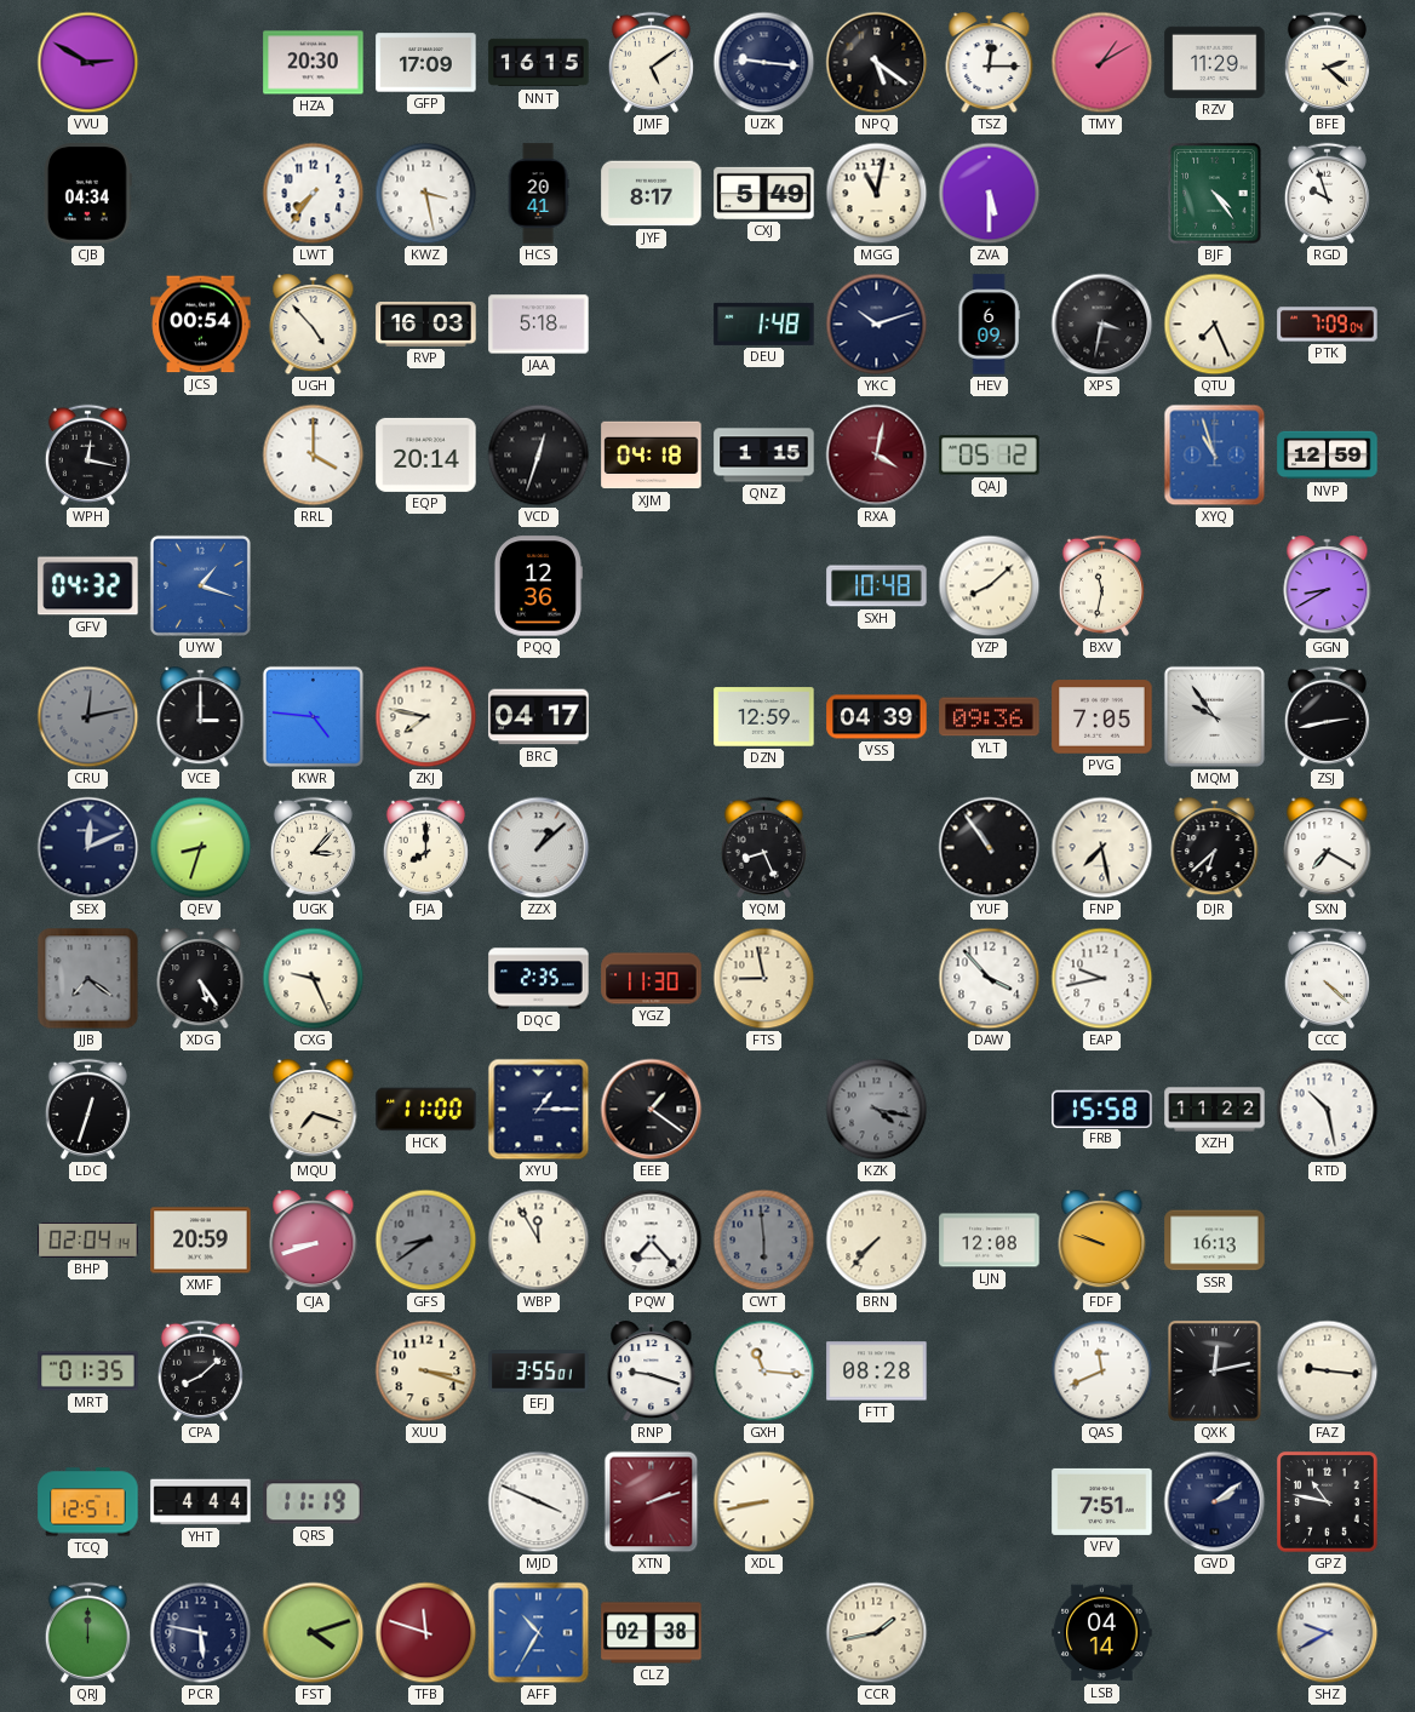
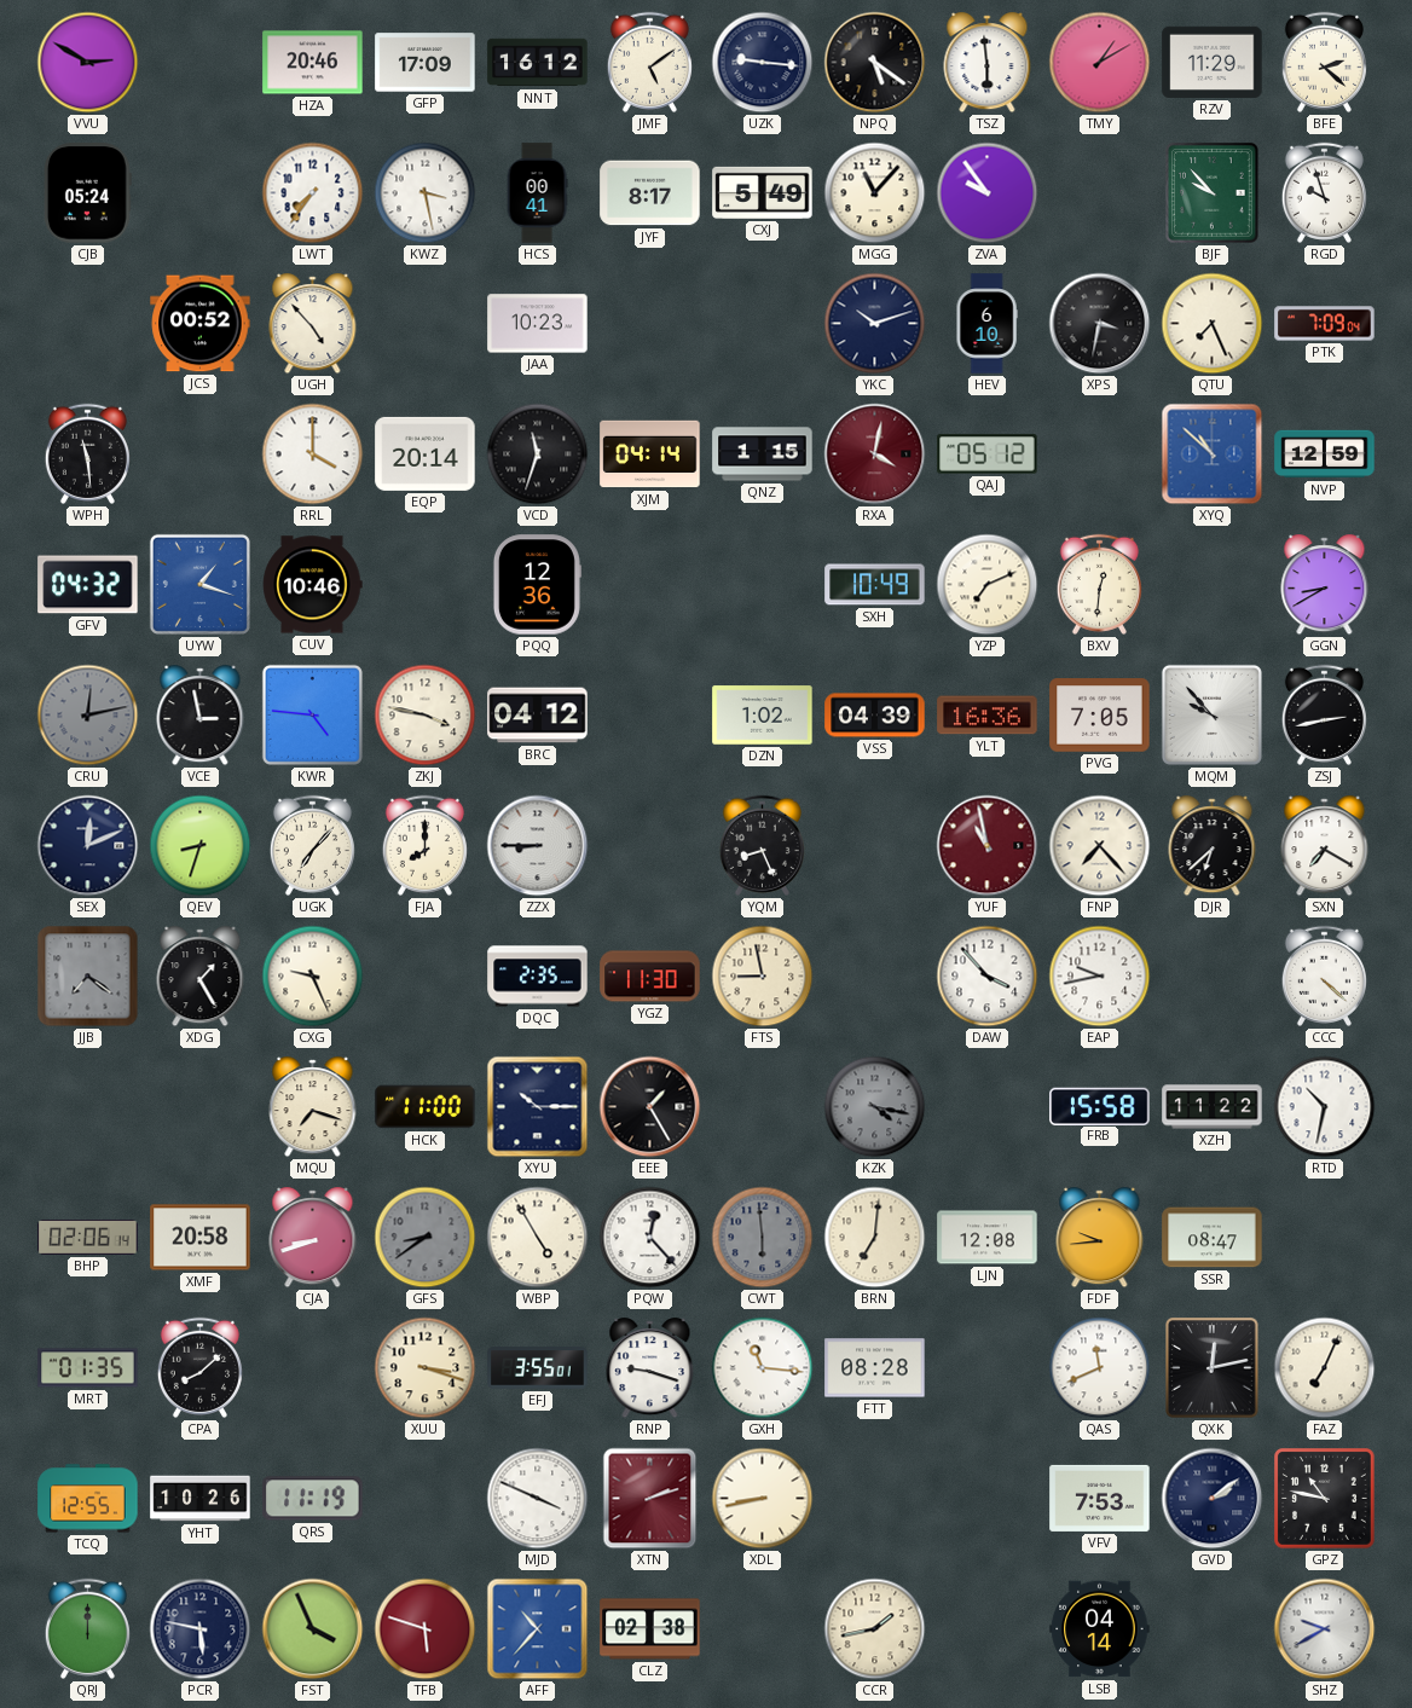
HZA: 20:30 -> 20:46
NNT: 16:15 -> 16:12
TSZ: 12:15 -> 5:59
CJB: 04:34 -> 05:24
HCS: 20:41 -> 00:41
MGG: 11:02 -> 11:07
ZVA: 5:30 -> 9:54
BJF: 4:24 -> 9:53
JCS: 00:54 -> 00:52
RVP: 16:03 -> none
JAA: 5:18 -> 10:23
DEU: 1:48 -> none
HEV: 6:09 -> 6:10
WPH: 12:17 -> 11:29
VCD: 12:33 -> 11:33
XJM: 04:18 -> 04:14
XYQ: 10:57 -> 10:52
CUV: none -> 10:46
SXH: 10:48 -> 10:49
YZP: 8:08 -> 7:11
BXV: 11:32 -> 12:31
VCE: 3:00 -> 2:58
ZKJ: 7:47 -> 3:47
BRC: 04:17 -> 04:12
DZN: 12:59 -> 1:02
YLT: 09:36 -> 16:36
MQM: 9:54 -> 9:53
UGK: 3:07 -> 7:07
ZZX: 1:08 -> 8:45
YUF: 10:54 -> 10:58
YUF dial: black -> burgundy
FNP: 7:28 -> 7:23
XDG: 5:24 -> 1:25
LDC: 12:33 -> none
XYU: 1:15 -> 10:15
EEE: 1:21 -> 1:25
RTD: 10:28 -> 10:32
BHP: 02:04 -> 02:06
XMF: 20:59 -> 20:58
WBP: 11:55 -> 4:55
PQW: 7:23 -> 12:23
BRN: 7:37 -> 7:01
FDF: 9:48 -> 9:44
SSR: 16:13 -> 08:47
FAZ: 9:16 -> 7:04
TCQ: 12:51 -> 12:55
YHT: 4:44 -> 10:26
VFV: 7:51 -> 7:53
FST: 4:12 -> 3:56
TFB: 11:48 -> 5:48
AFF: 10:35 -> 10:37
